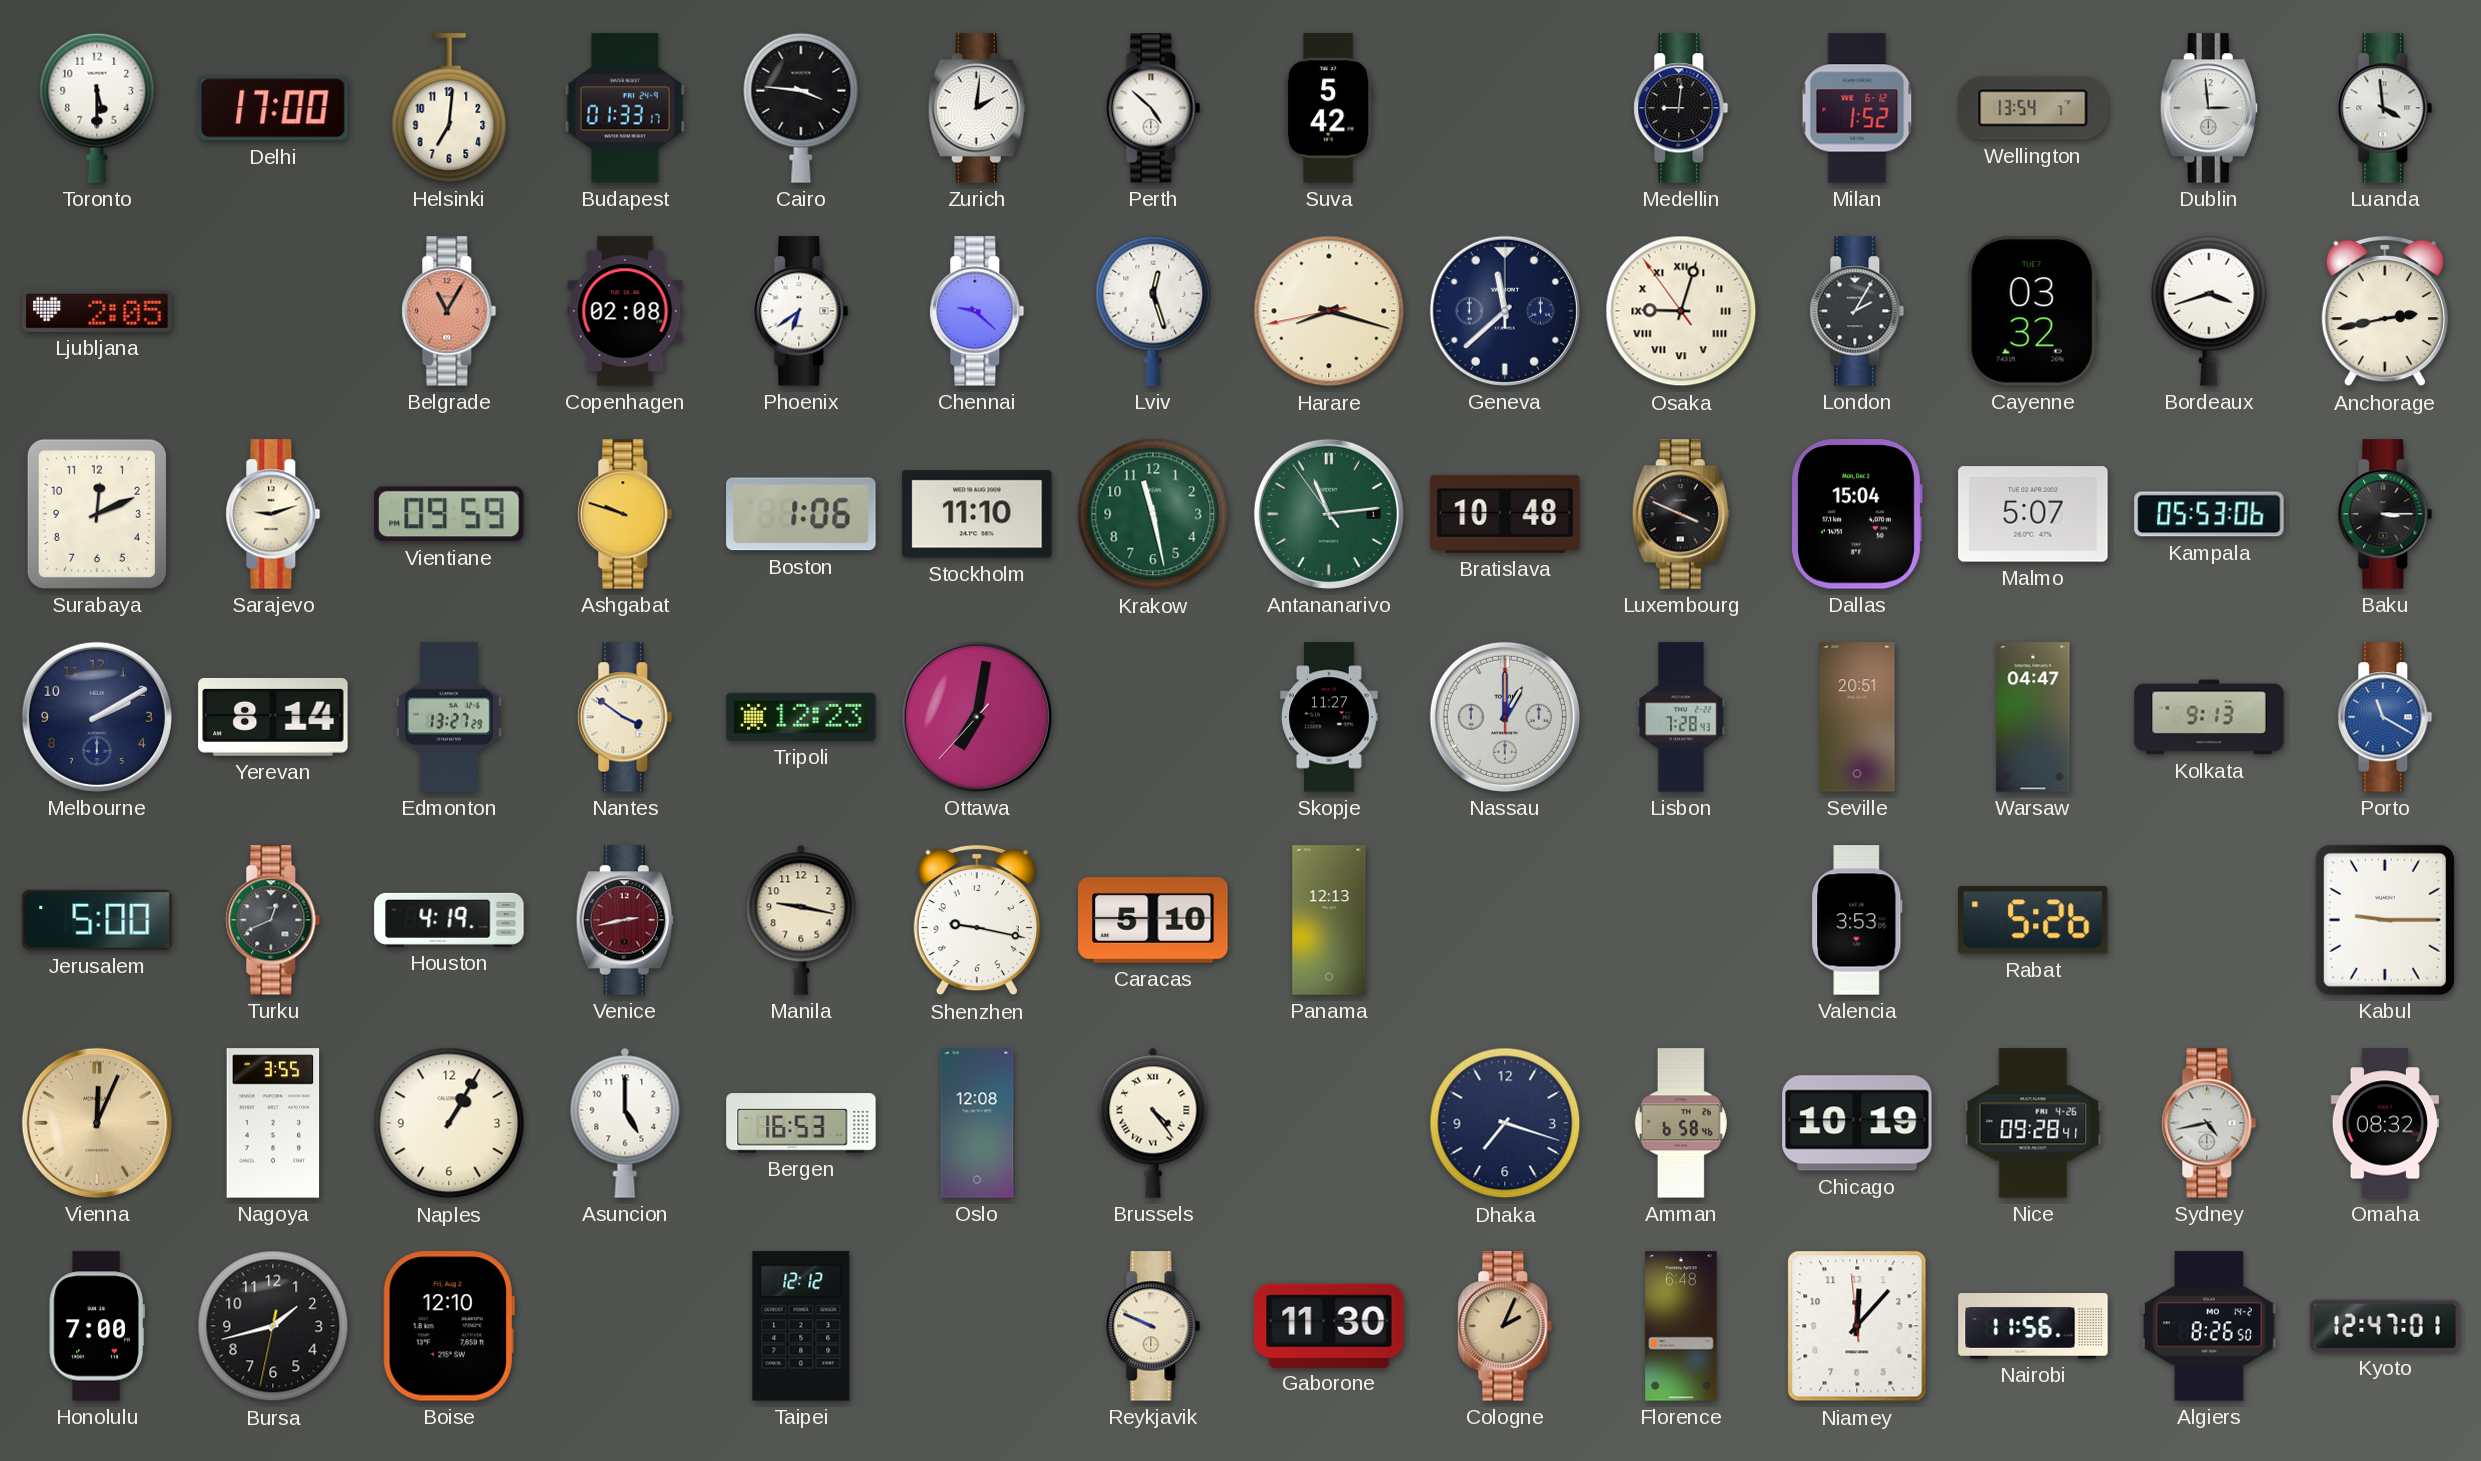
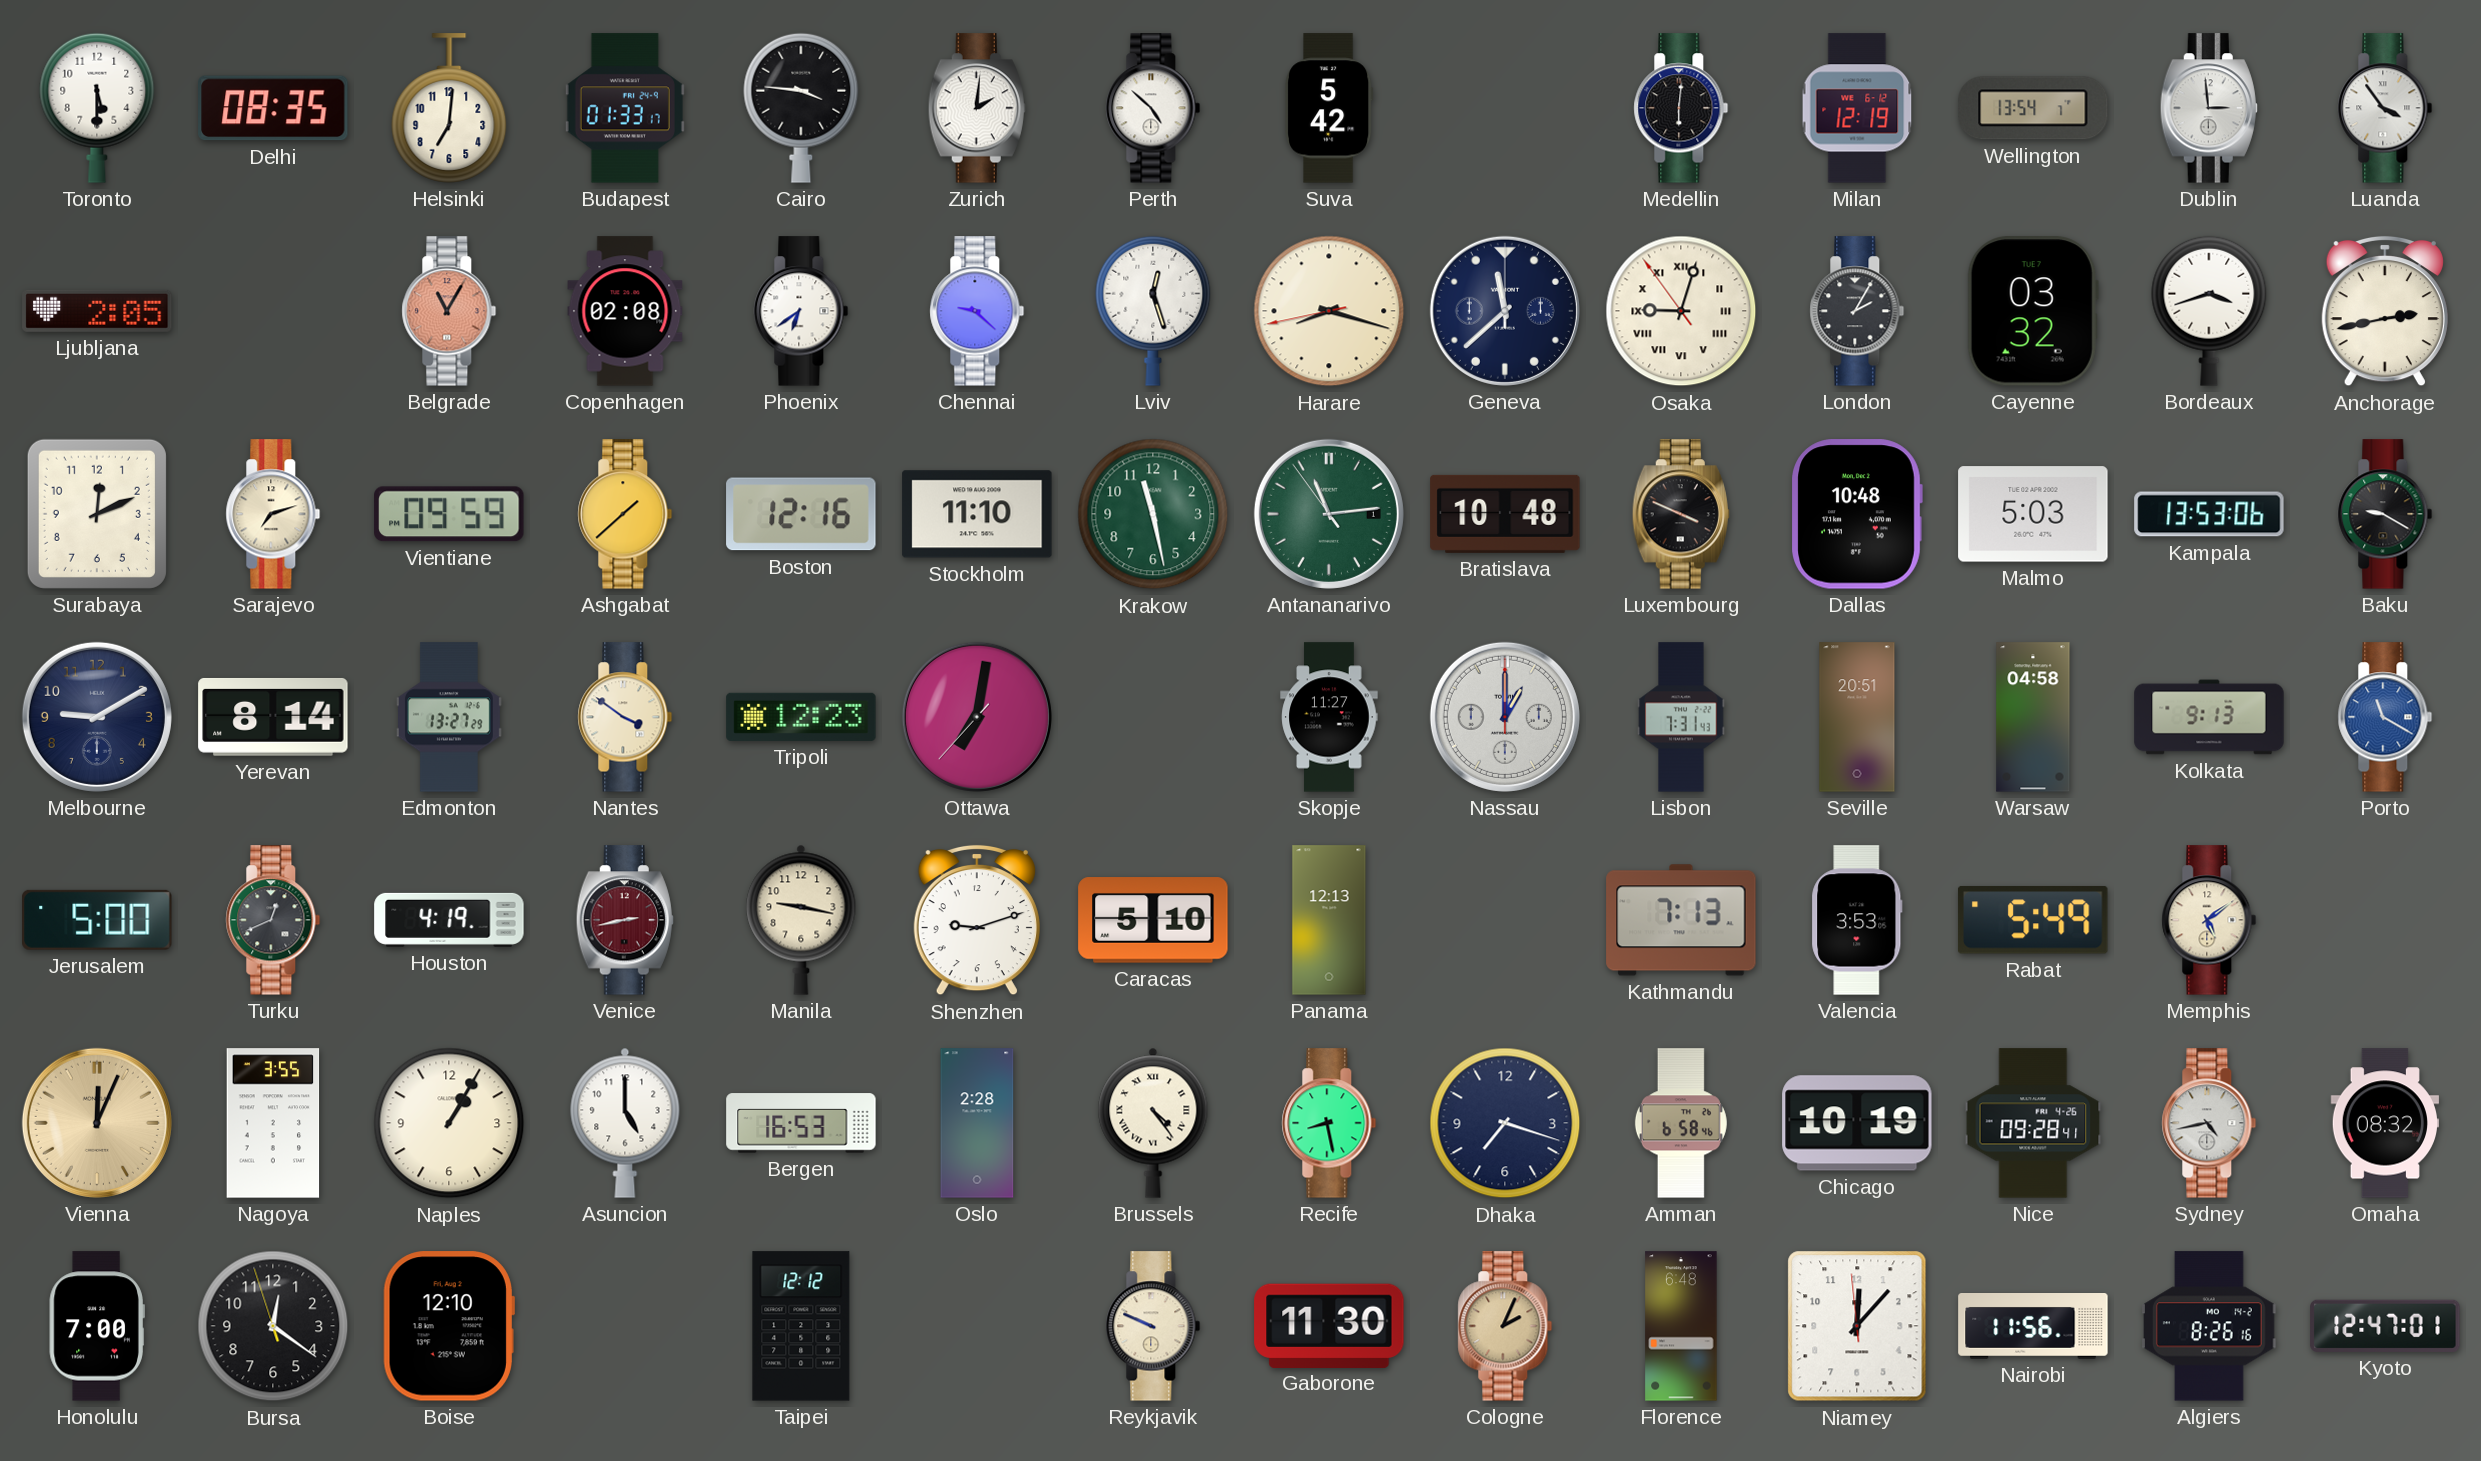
Delhi: 17:00 -> 08:35
Medellin: 9:01 -> 6:01
Milan: 1:52 -> 12:19
Luanda: 3:59 -> 3:54
Sarajevo: 9:12 -> 7:12
Ashgabat: 9:48 -> 1:38
Boston: 1:06 -> 12:16
Dallas: 15:04 -> 10:48
Malmo: 5:07 -> 5:03
Kampala: 05:53 -> 13:53
Baku: 3:15 -> 9:20
Melbourne: 2:10 -> 9:10
Lisbon: 7:28 -> 7:31
Warsaw: 04:47 -> 04:58
Shenzhen: 9:17 -> 9:12
Kathmandu: none -> 7:13
Rabat: 5:26 -> 5:49
Memphis: none -> 5:09
Kabul: 9:15 -> none
Oslo: 12:08 -> 2:28
Recife: none -> 8:28
Bursa: 1:42 -> 12:20
Algiers: 8:26:50 -> 8:26:16
